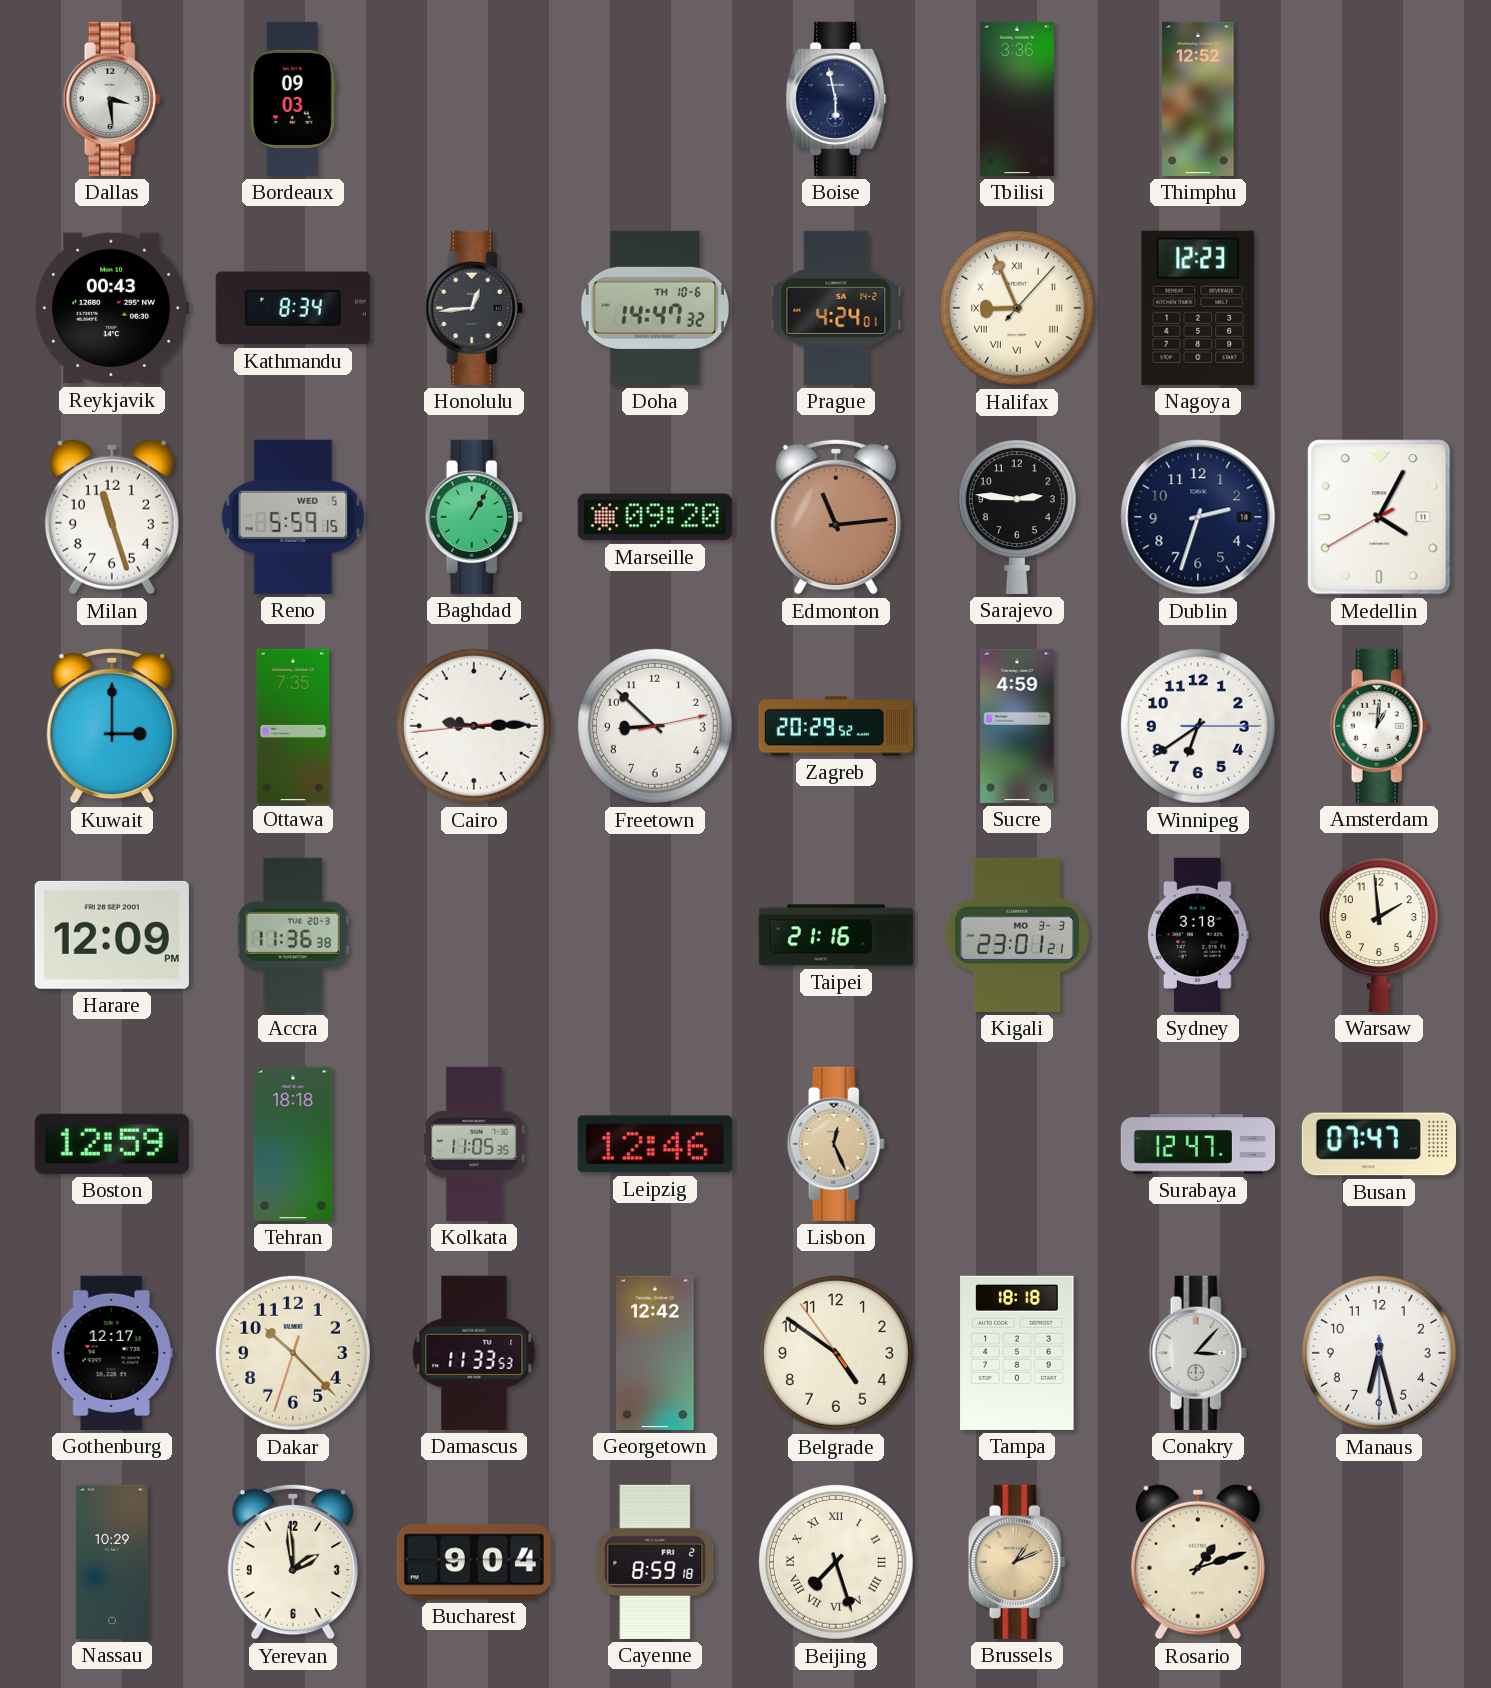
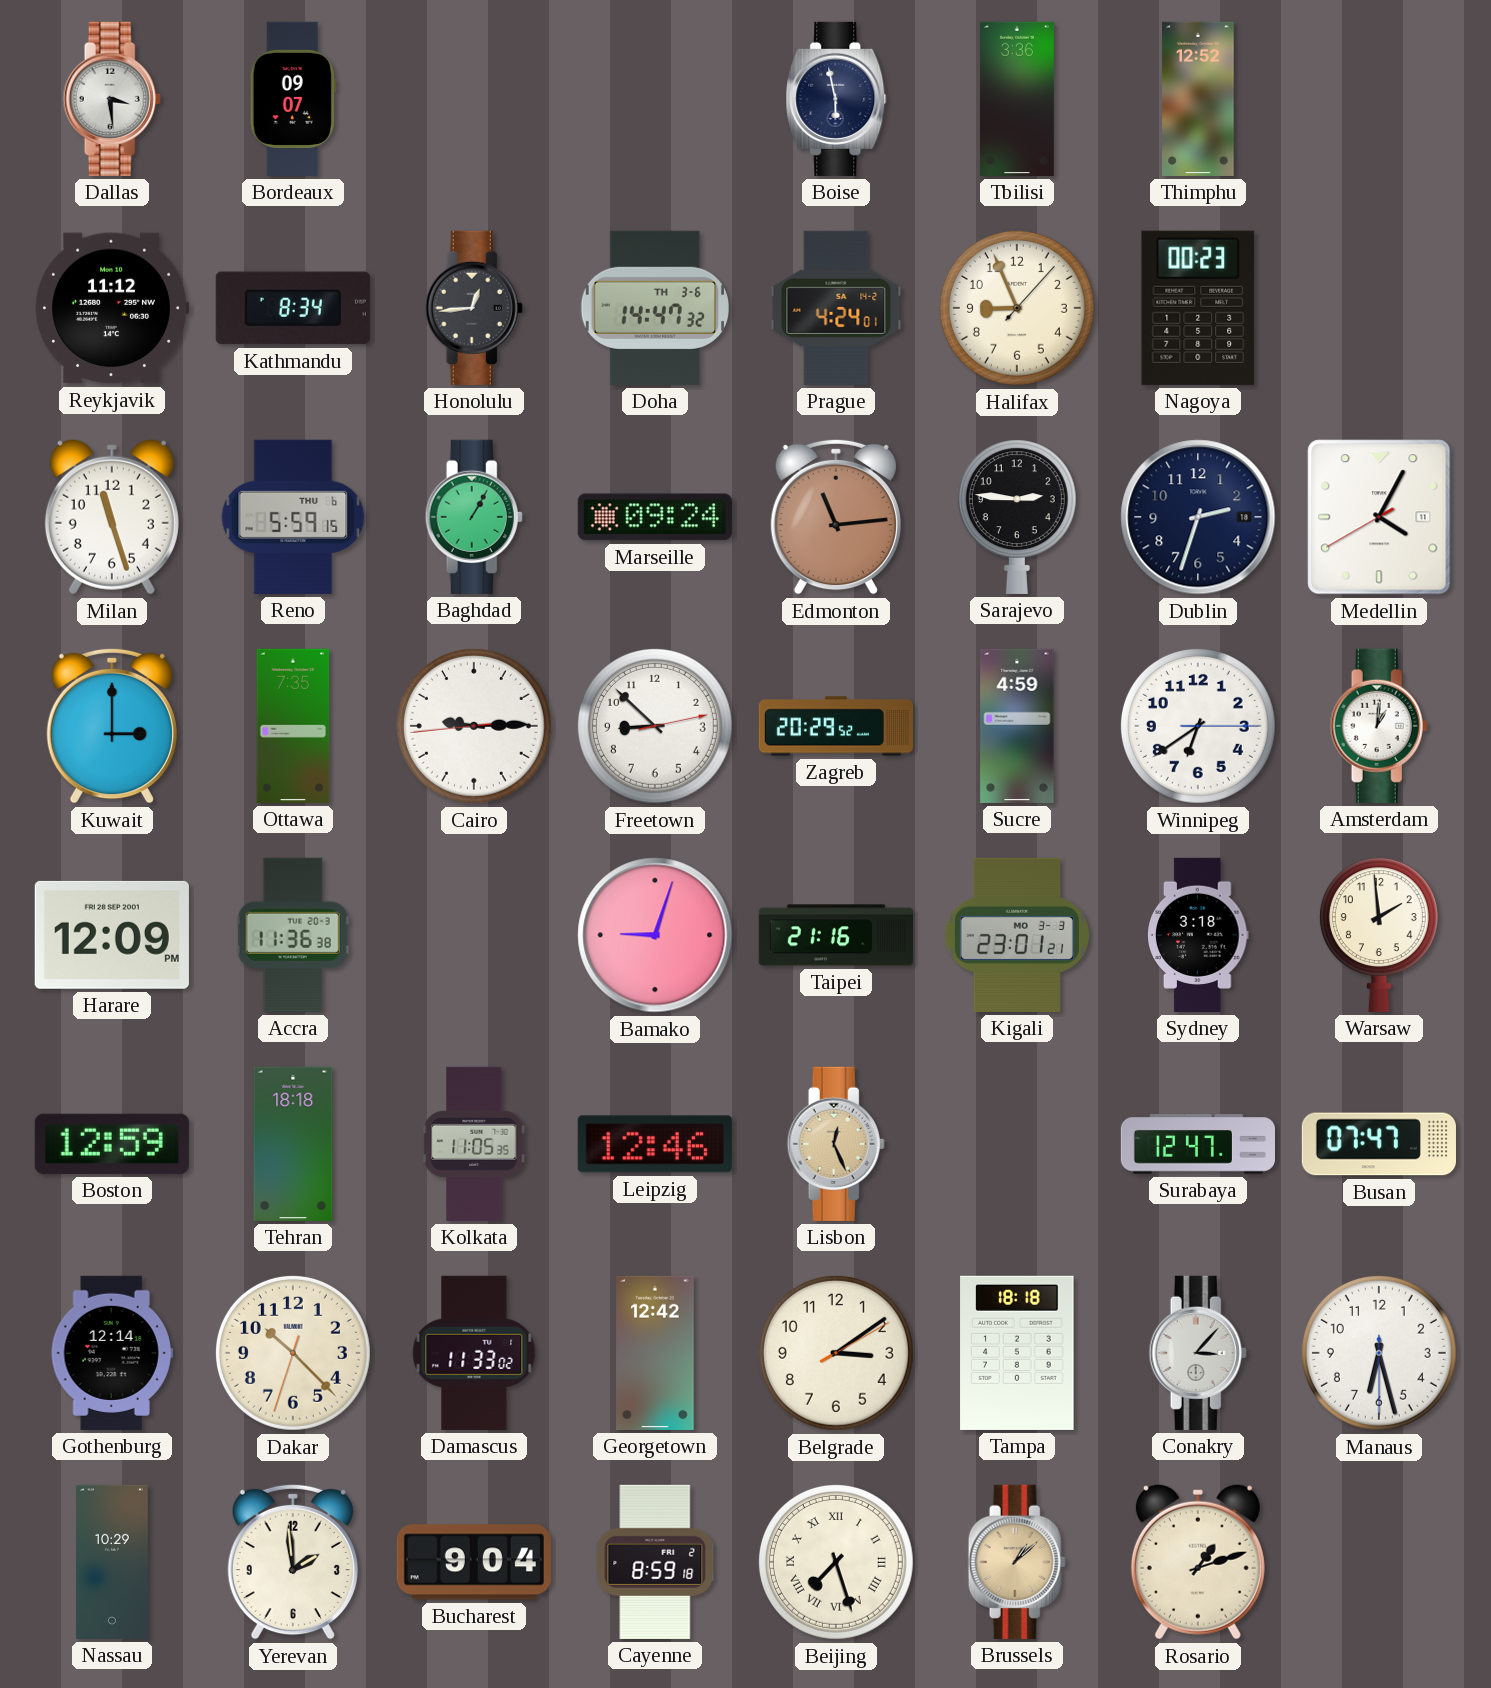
Bordeaux: 09:03 -> 09:07
Reykjavik: 00:43 -> 11:12
Doha date: TH 10-6 -> TH 3-6
Halifax numerals: Roman -> Arabic
Nagoya: 12:23 -> 00:23
Reno date: WED 5 -> THU 6
Marseille: 09:20 -> 09:24
Bamako: none -> 9:03
Gothenburg: 12:17 -> 12:14
Damascus: 11:33:53 -> 11:33:02
Belgrade: 4:50 -> 3:09
Brussels: 1:11 -> 1:08
